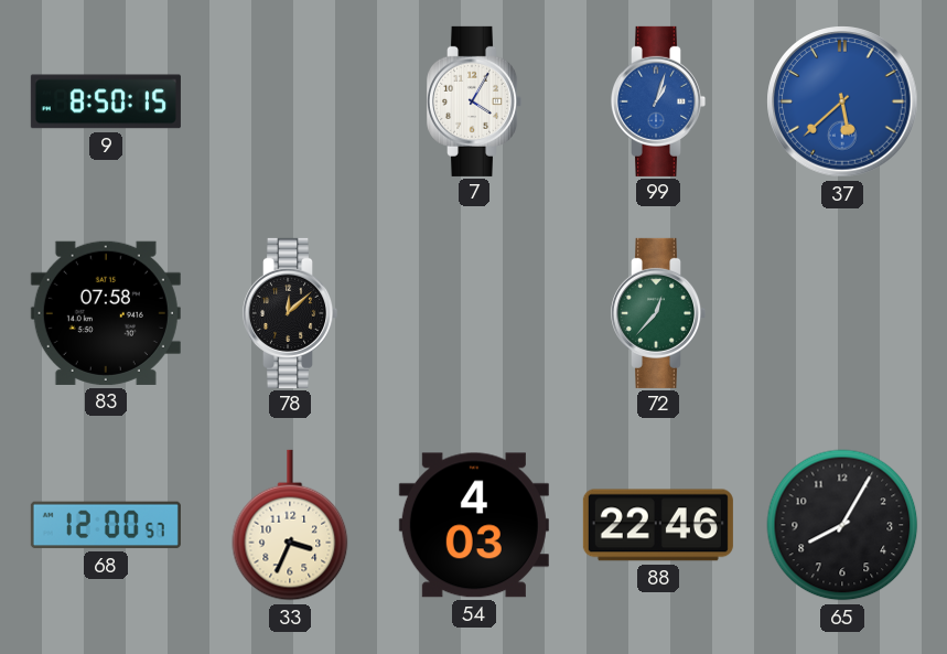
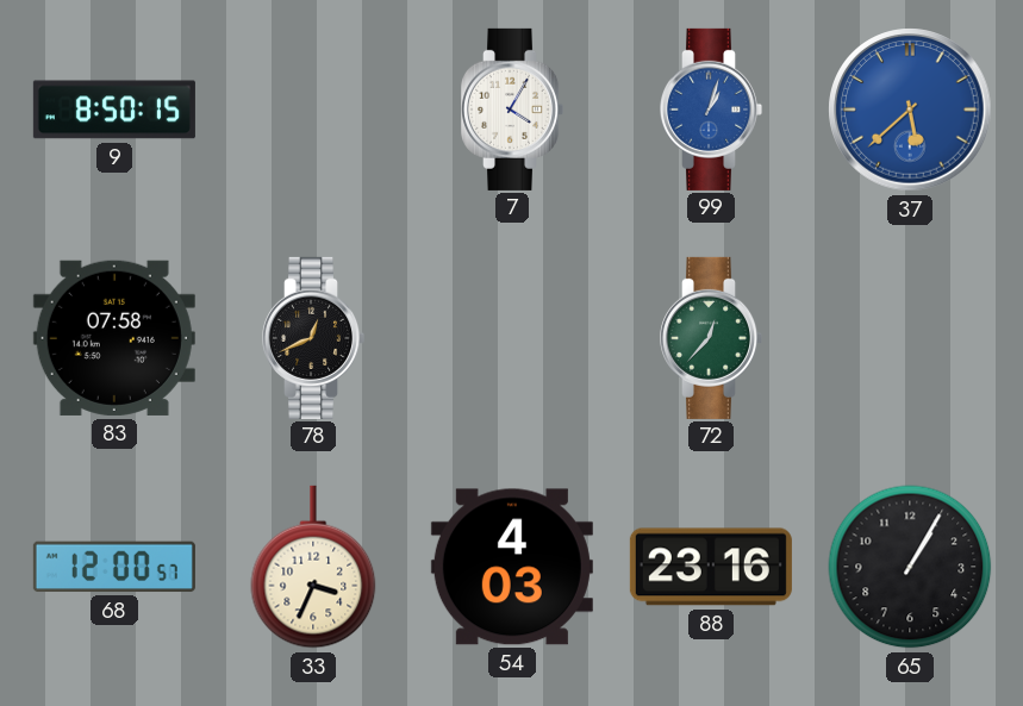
78: 12:08 -> 12:41
88: 22:46 -> 23:16
65: 8:05 -> 1:05
